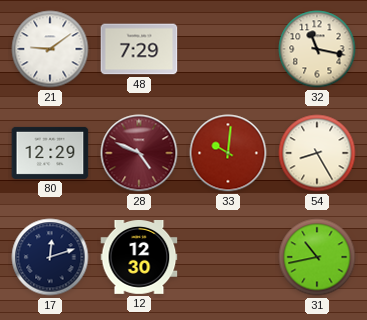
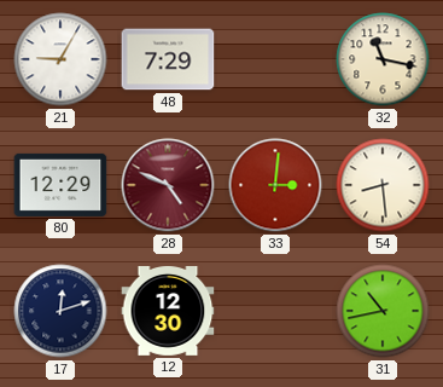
21: 9:09 -> 9:05
33: 10:01 -> 3:01
54: 8:25 -> 8:29
